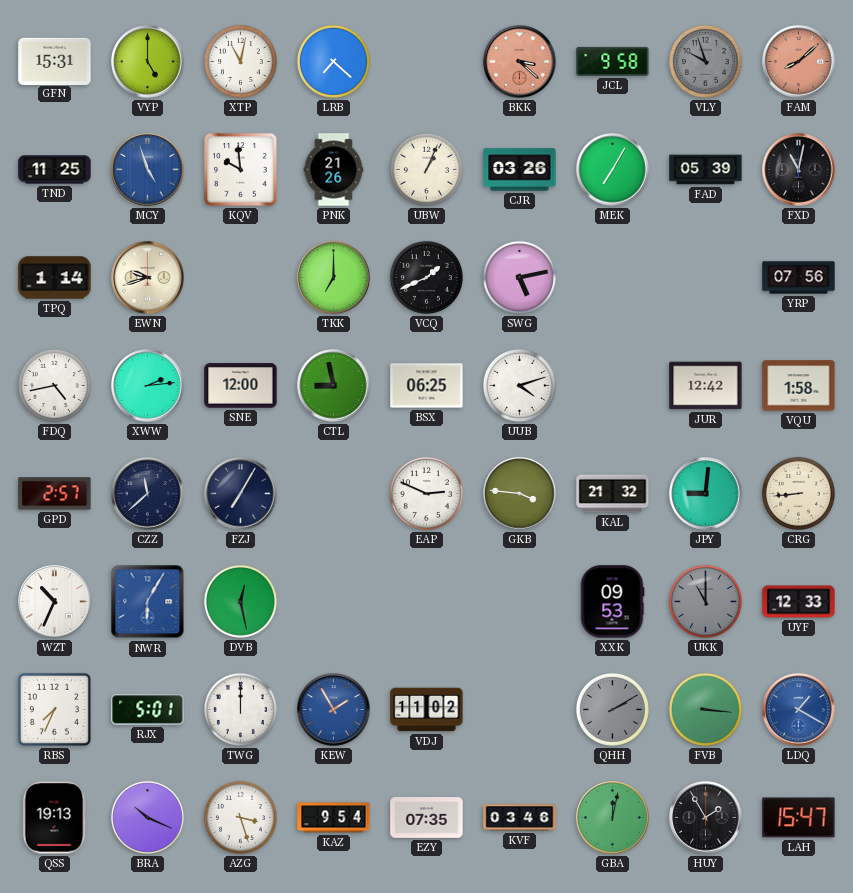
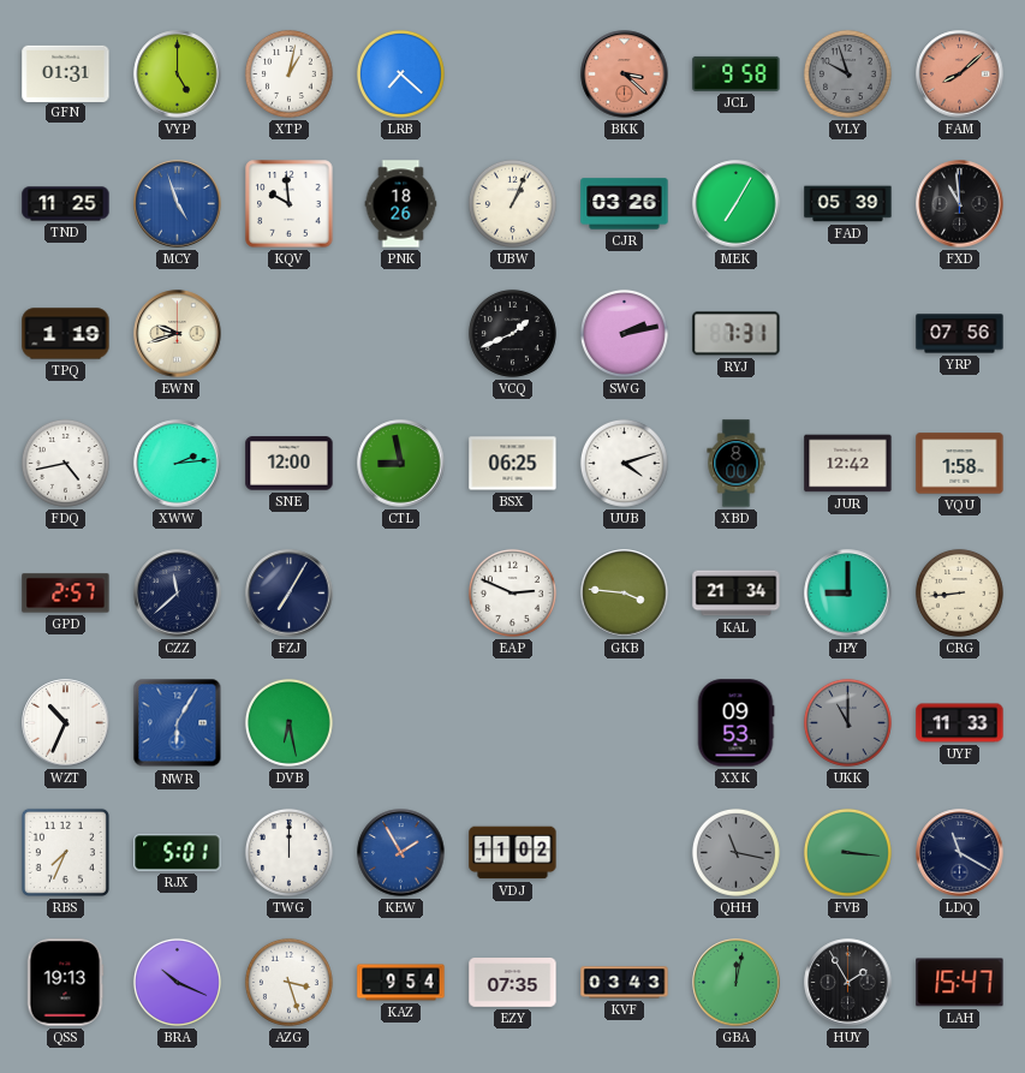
GFN: 15:31 -> 01:31
XTP: 11:02 -> 1:02
PNK: 21:26 -> 18:26
FXD: 11:02 -> 10:59
TPQ: 1:14 -> 1:19
TKK: 7:00 -> none
SWG: 5:13 -> 2:13
RYJ: none -> 7:31
XBD: none -> 8:00
KAL: 21:32 -> 21:34
JPY: 9:01 -> 9:00
DVB: 12:28 -> 6:28
UYF: 12:33 -> 11:33
QHH: 2:10 -> 11:17
LDQ: 1:20 -> 11:20
LDQ dial: blue -> navy
KVF: 03:46 -> 03:43
